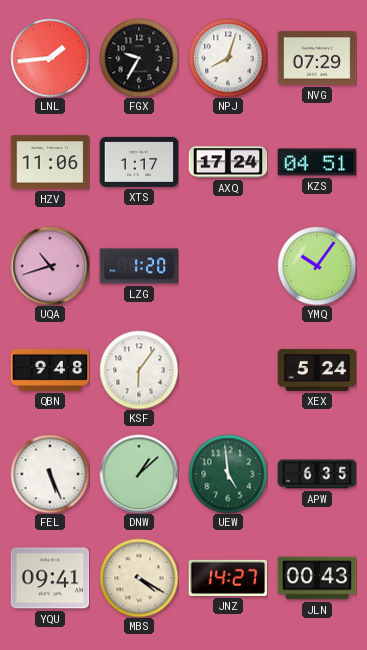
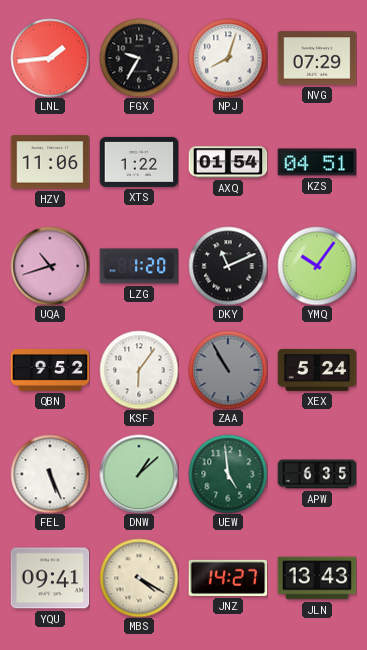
XTS: 1:17 -> 1:22
AXQ: 17:24 -> 01:54
DKY: none -> 11:11
QBN: 9:48 -> 9:52
ZAA: none -> 10:55
JLN: 00:43 -> 13:43
